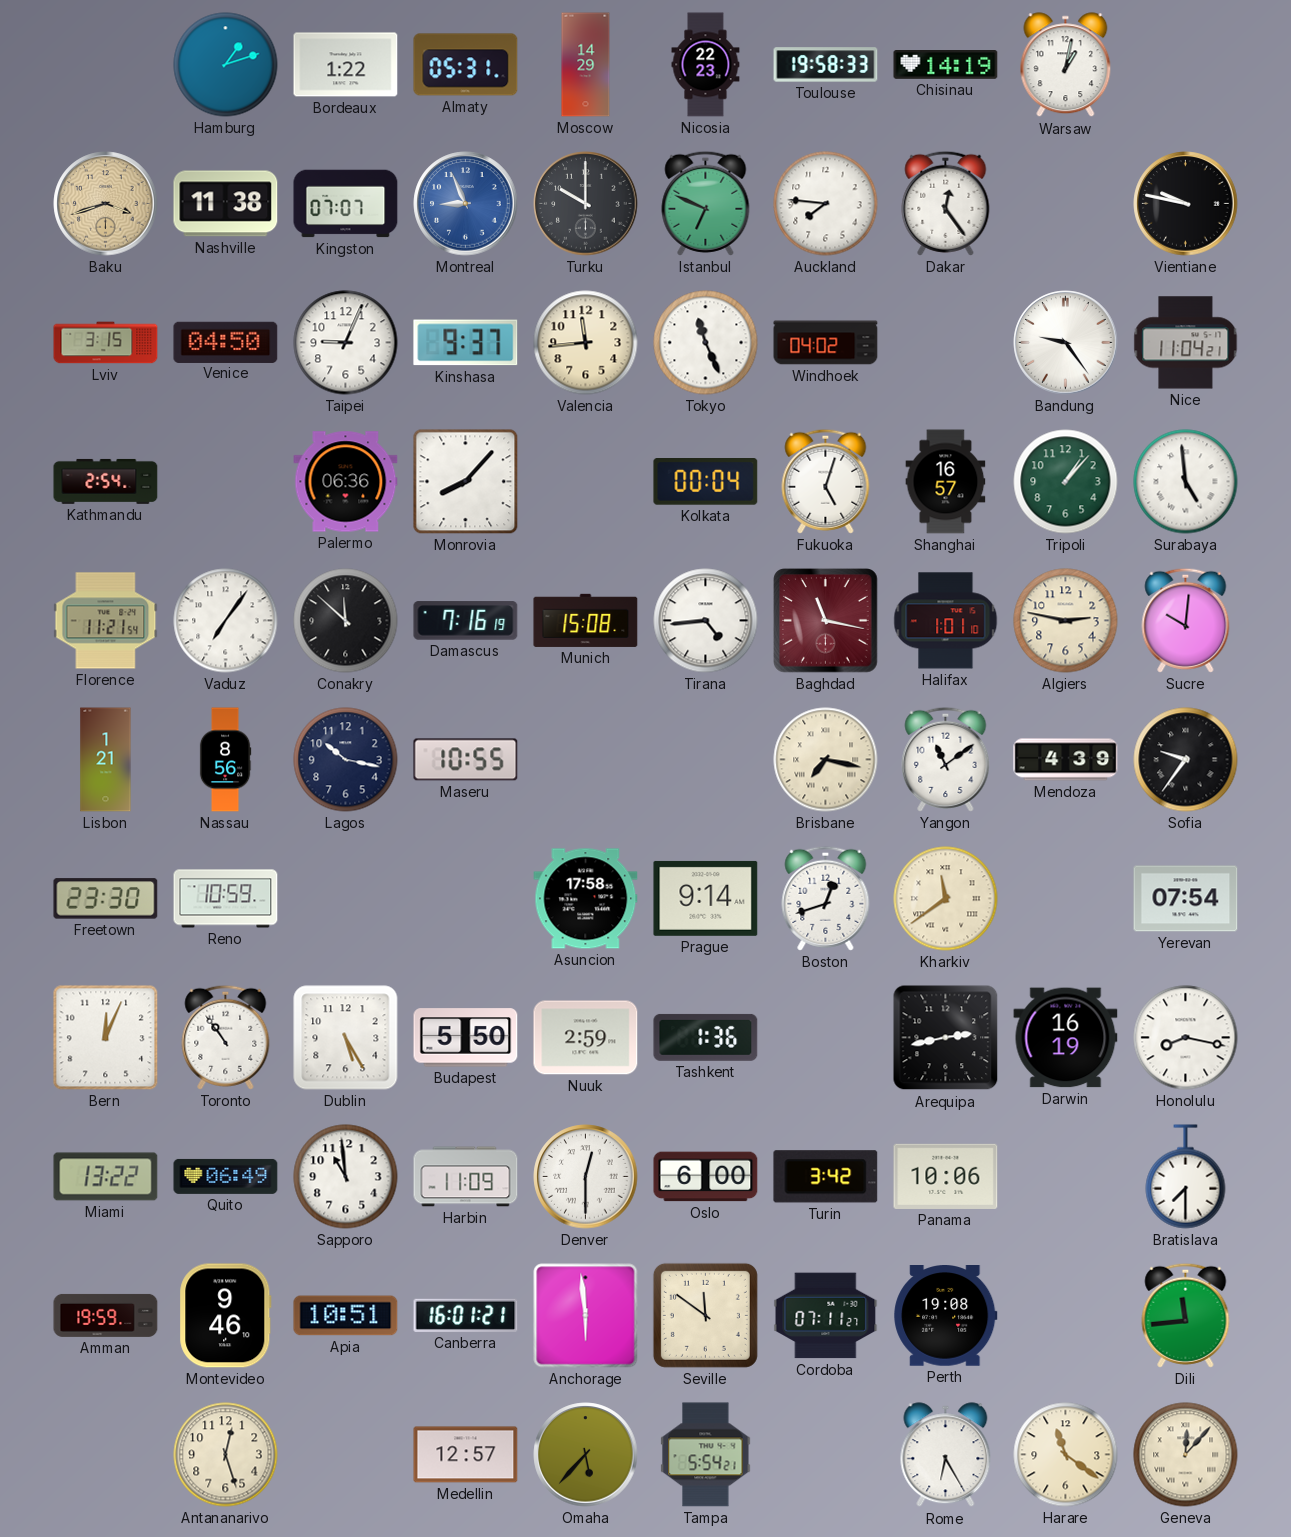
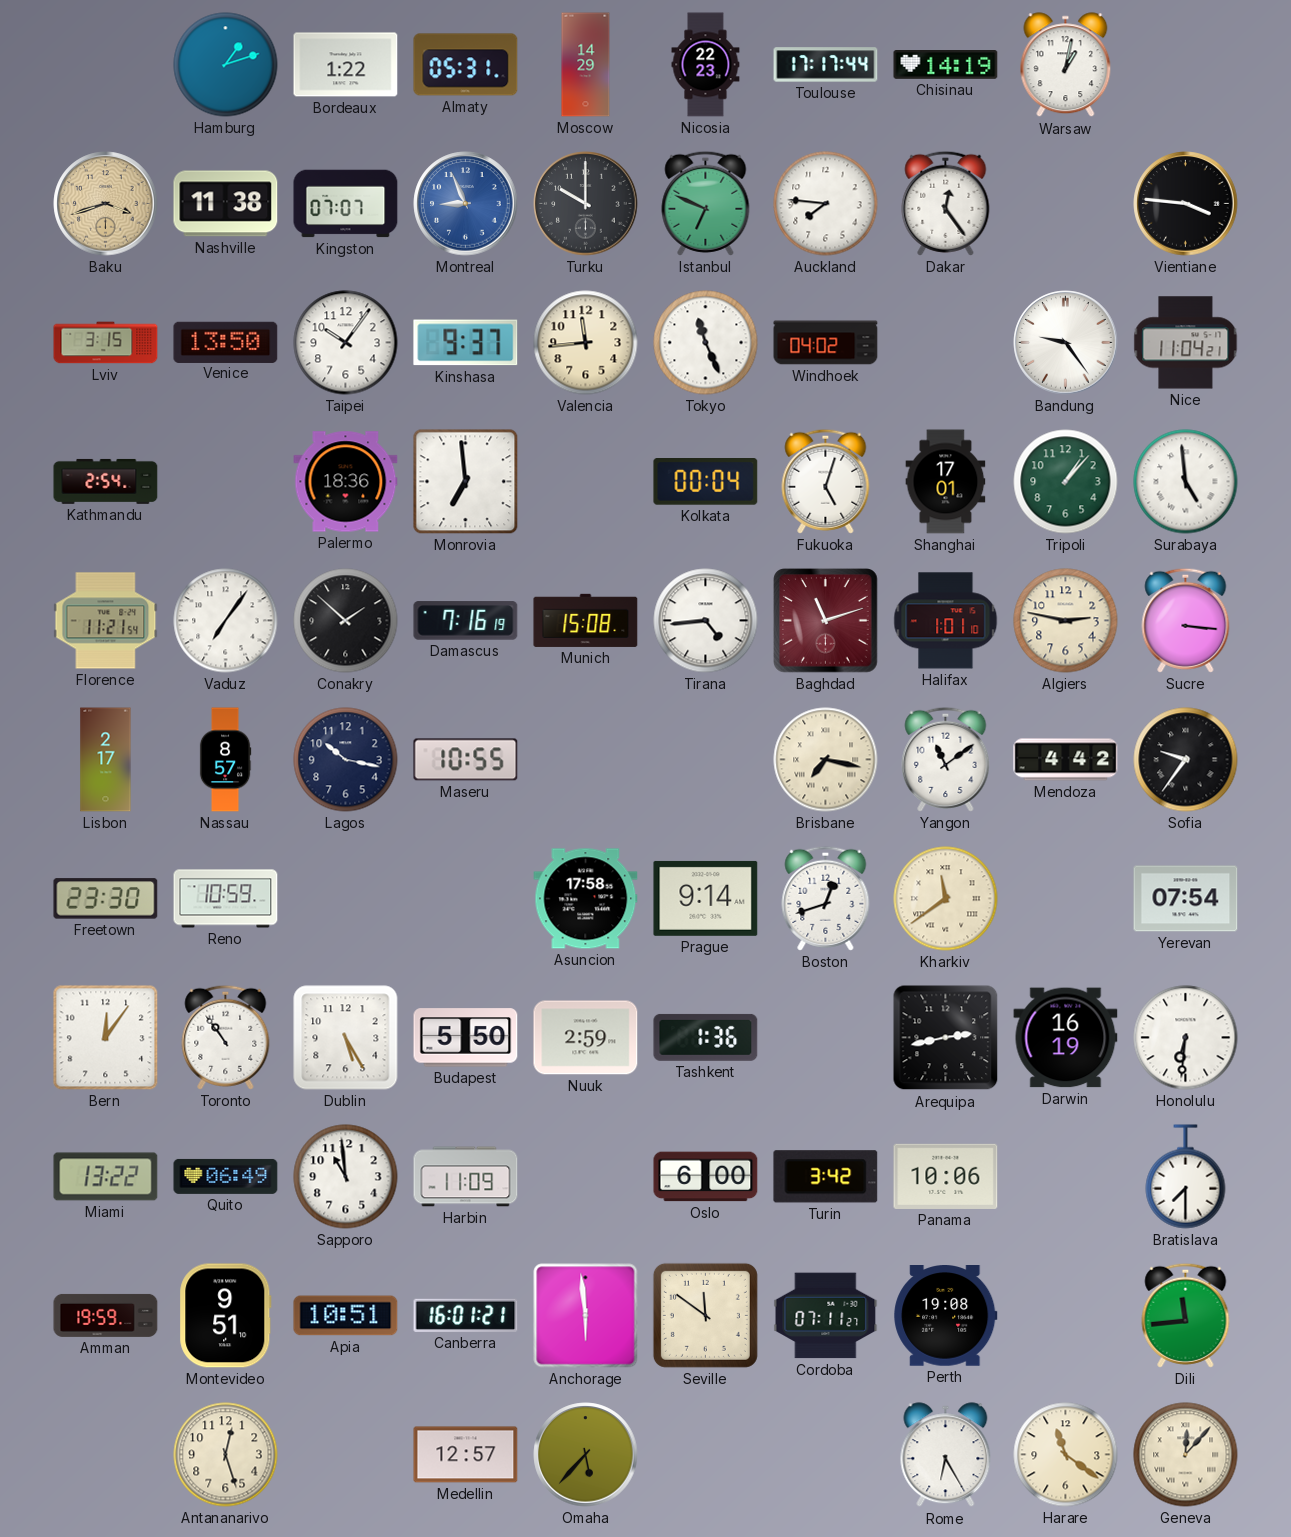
Toulouse: 19:58 -> 17:17
Vientiane: 9:47 -> 3:46
Venice: 04:50 -> 13:50
Taipei: 9:04 -> 10:06
Palermo: 06:36 -> 18:36
Monrovia: 8:07 -> 6:59
Shanghai: 16:57 -> 17:01
Conakry: 11:52 -> 1:52
Baghdad: 11:17 -> 11:12
Sucre: 10:01 -> 3:16
Lisbon: 1:21 -> 2:17
Nassau: 8:56 -> 8:57
Mendoza: 4:39 -> 4:42
Bern: 12:04 -> 12:06
Honolulu: 8:17 -> 6:31
Denver: 12:30 -> none
Montevideo: 9:46 -> 9:51
Tampa: 5:54 -> none
